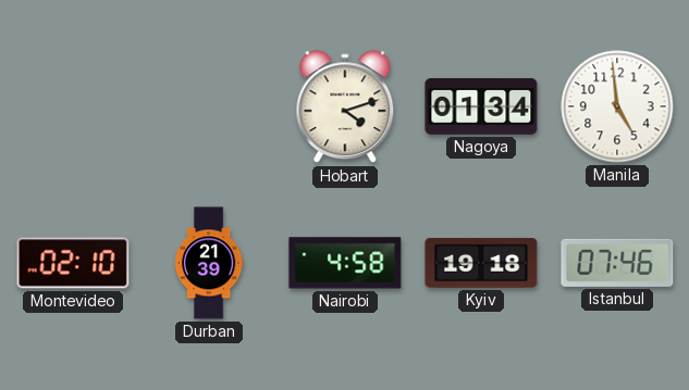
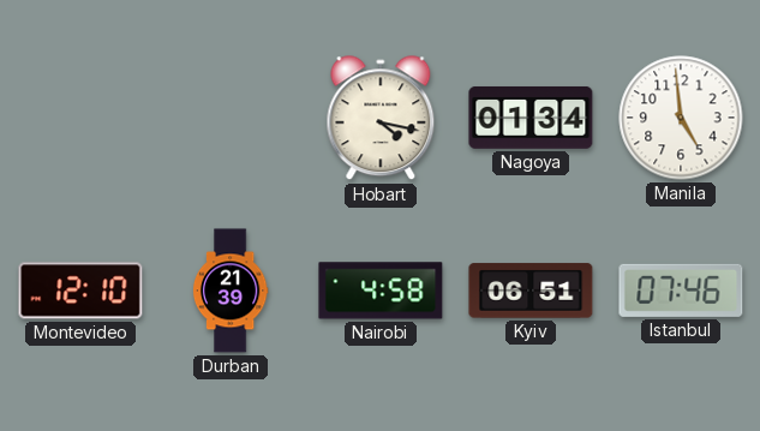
Hobart: 4:12 -> 4:17
Montevideo: 02:10 -> 12:10
Kyiv: 19:18 -> 06:51
